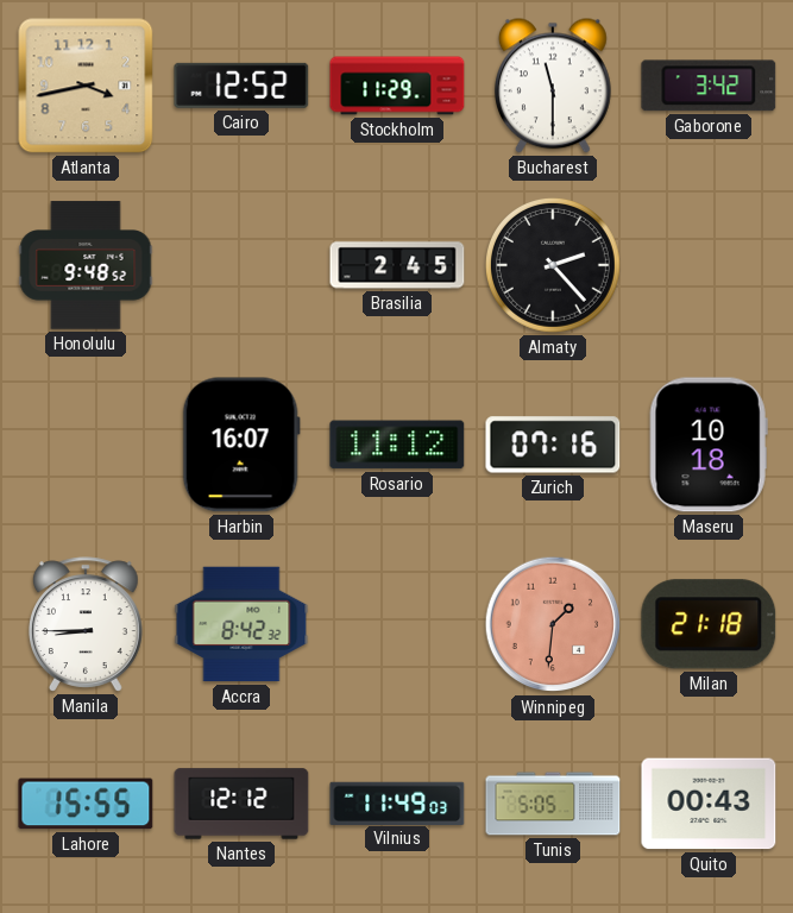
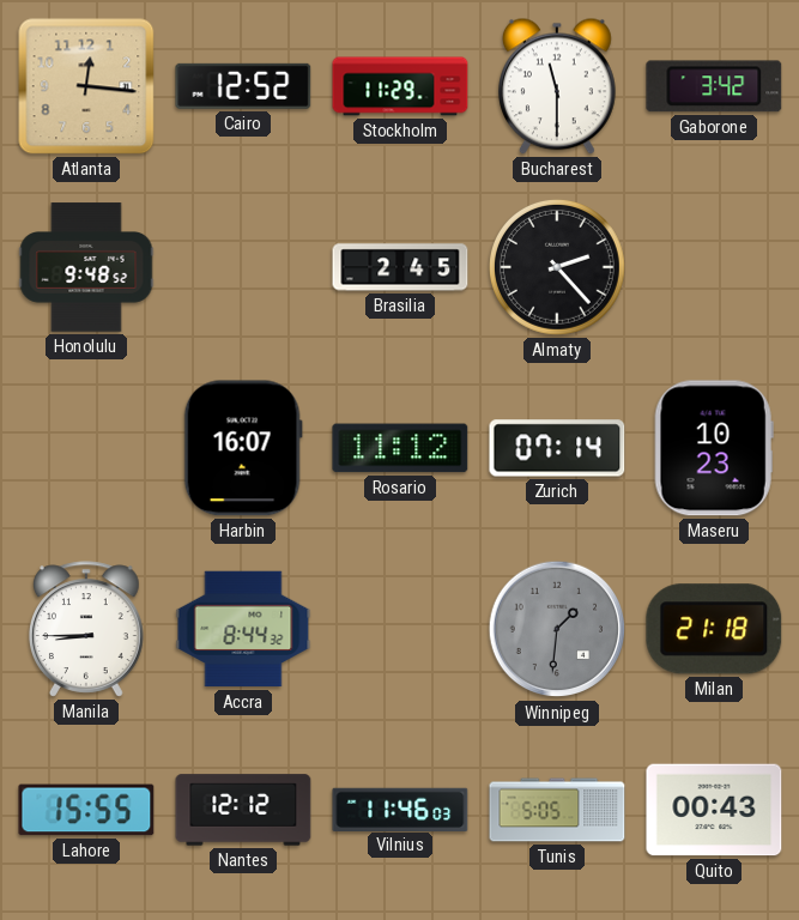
Atlanta: 3:43 -> 12:16
Zurich: 07:16 -> 07:14
Maseru: 10:18 -> 10:23
Accra: 8:42 -> 8:44
Winnipeg dial: salmon -> grey
Vilnius: 11:49 -> 11:46
